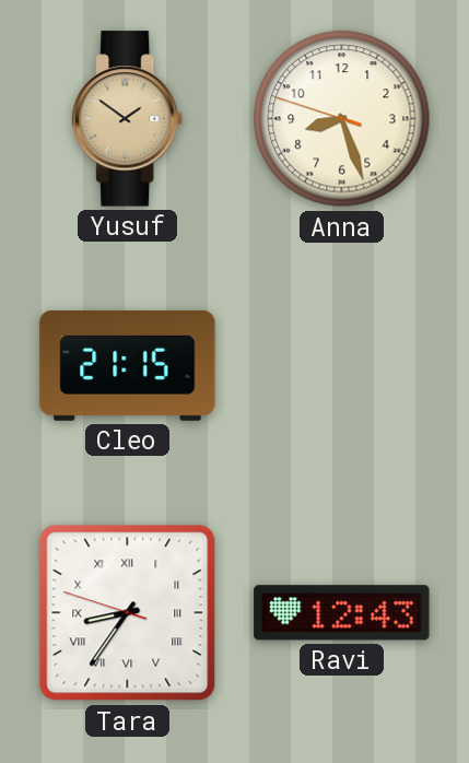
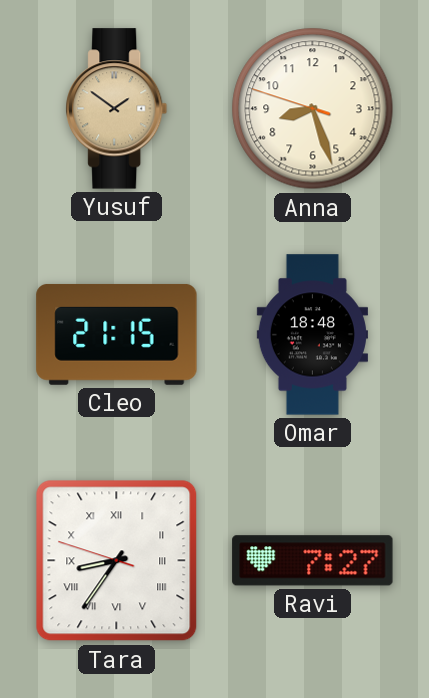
Omar: none -> 18:48
Ravi: 12:43 -> 7:27
